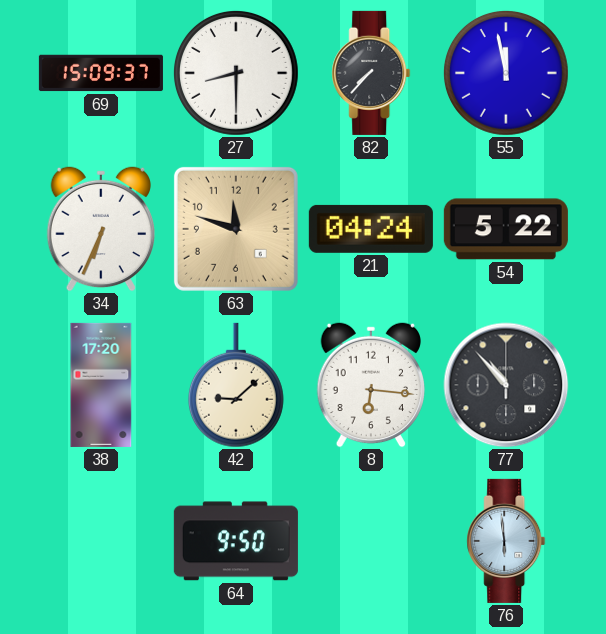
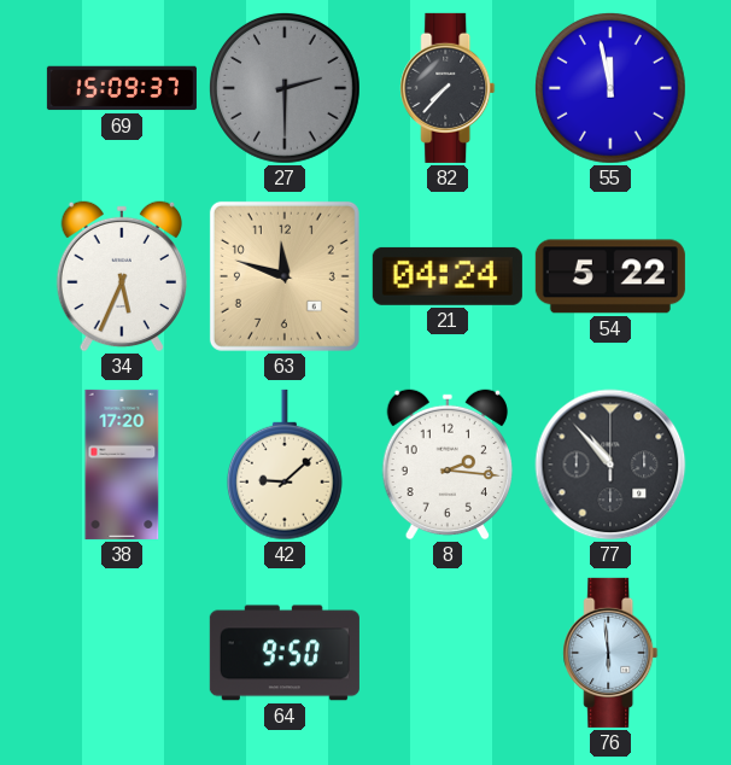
27: 8:30 -> 2:30
27 dial: white -> grey
34: 6:34 -> 5:34
8: 6:16 -> 2:16
